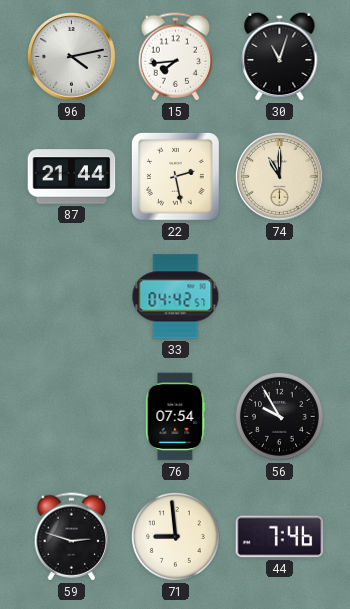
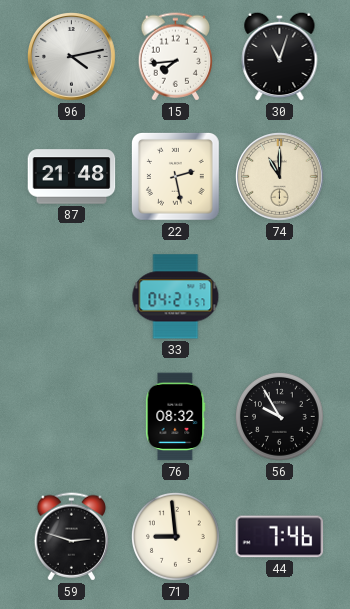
87: 21:44 -> 21:48
33: 04:42 -> 04:21
76: 07:54 -> 08:32
